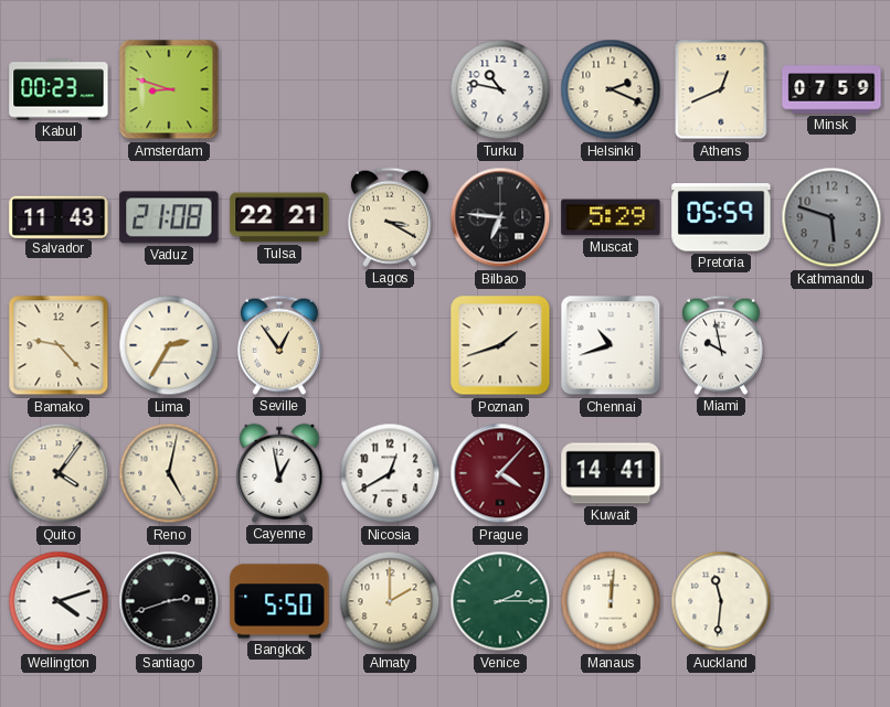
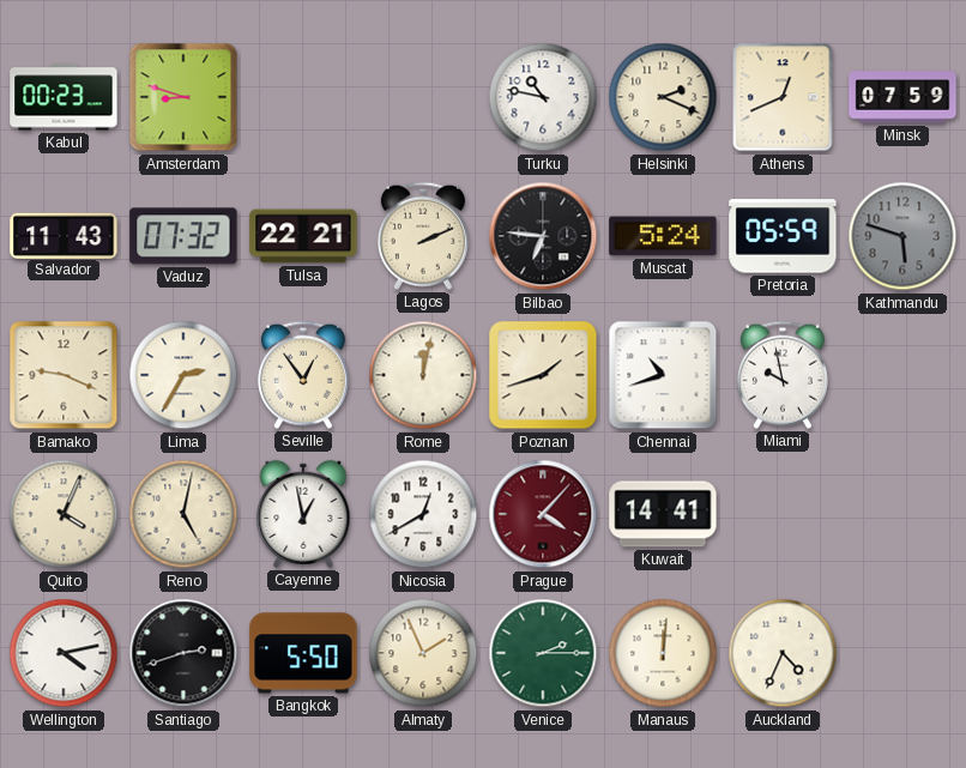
Vaduz: 21:08 -> 07:32
Lagos: 3:20 -> 2:11
Muscat: 5:29 -> 5:24
Bamako: 9:23 -> 9:19
Rome: none -> 12:02
Quito: 4:06 -> 4:04
Wellington: 4:12 -> 4:13
Almaty: 2:00 -> 1:56
Auckland: 11:31 -> 4:34
